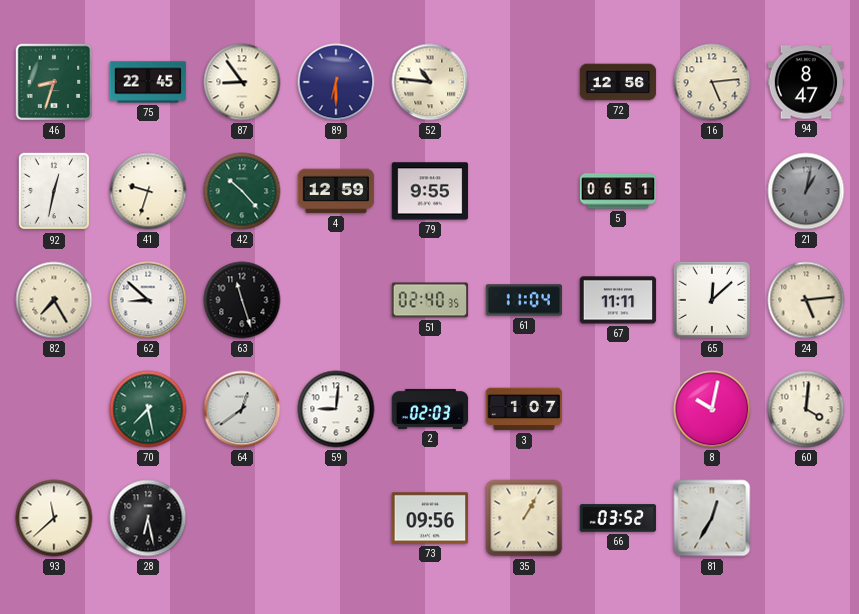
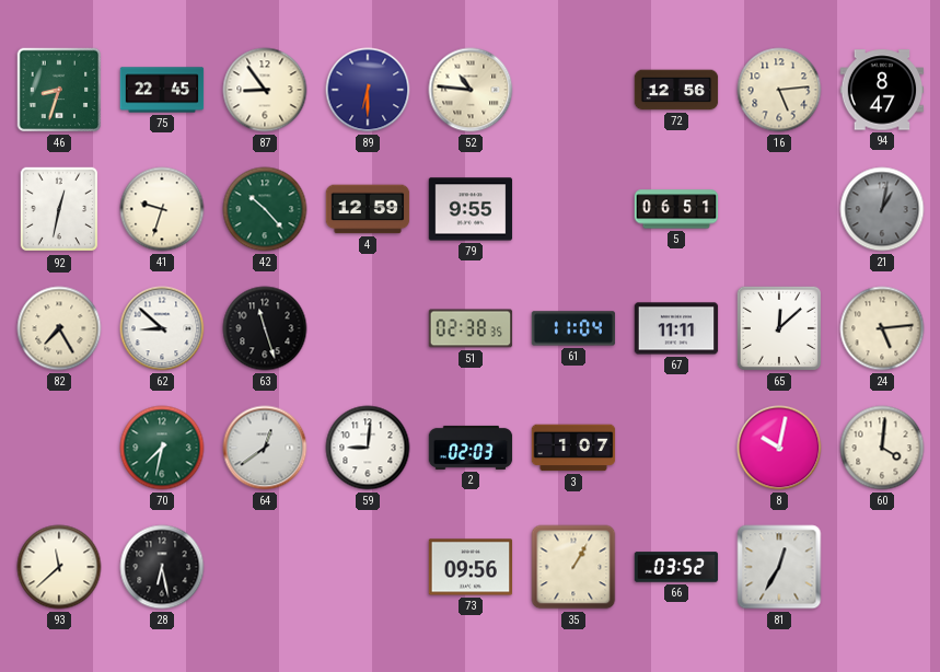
51: 02:40 -> 02:38
70: 7:28 -> 7:32
